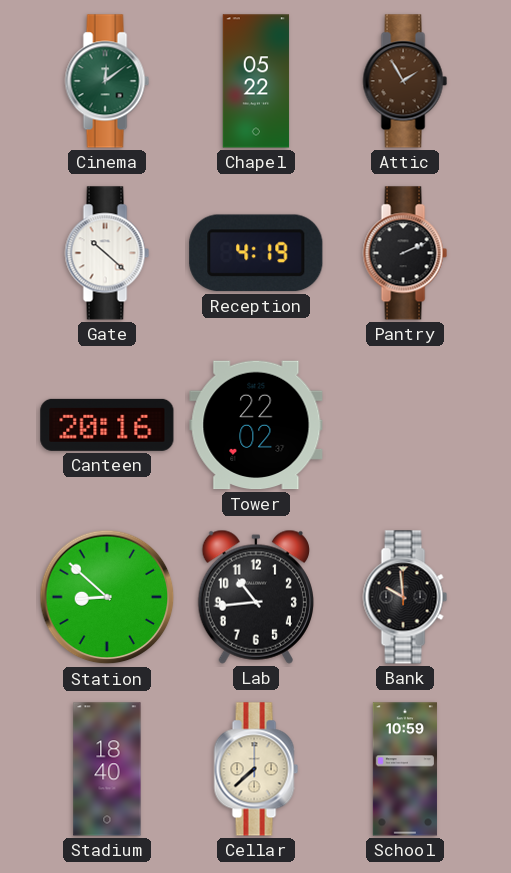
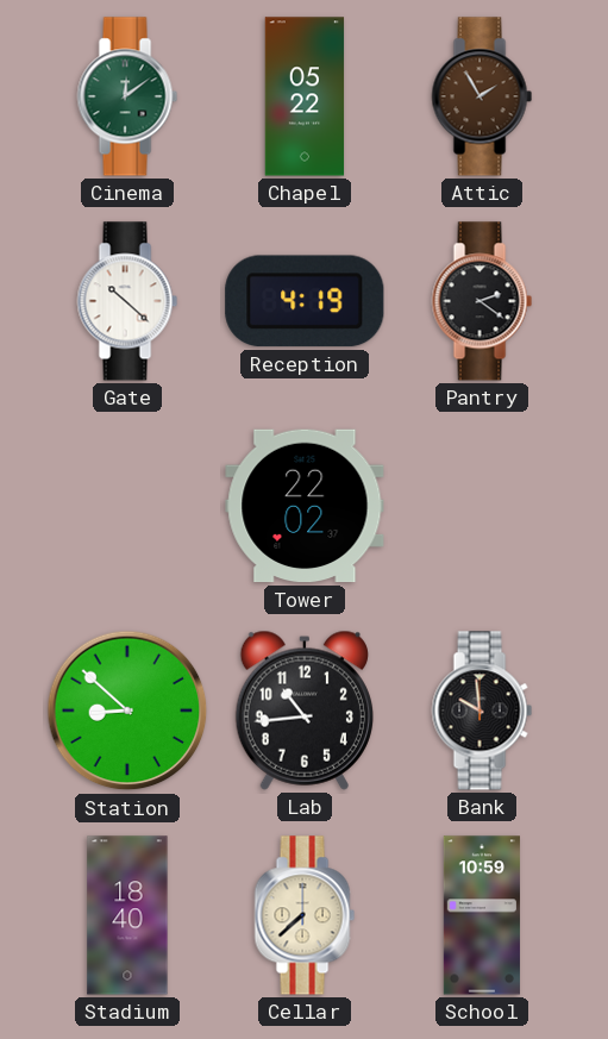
Pantry: 2:11 -> 2:21
Canteen: 20:16 -> none
